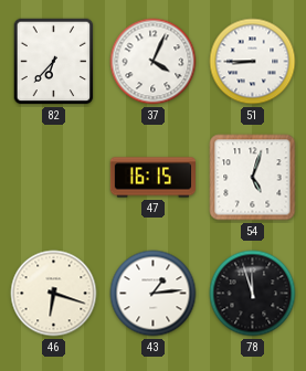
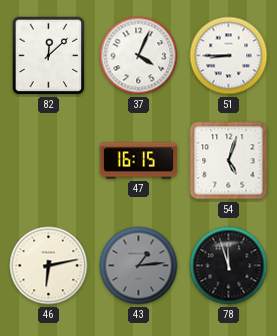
82: 6:37 -> 12:08
46: 6:18 -> 6:13
43 dial: white -> grey
